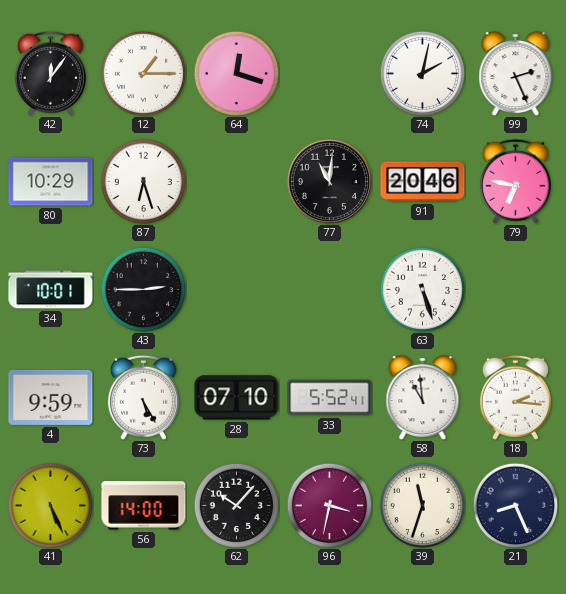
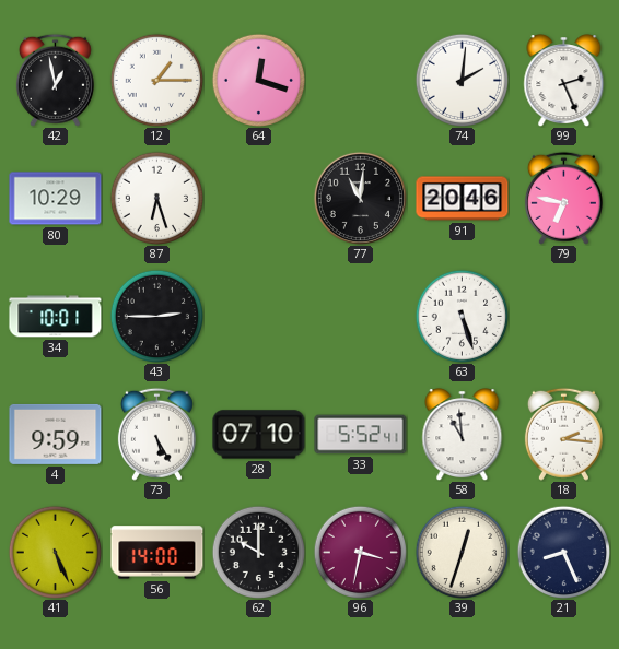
42: 12:06 -> 12:58
74: 2:02 -> 2:01
62: 10:07 -> 10:00
39: 11:33 -> 12:33
